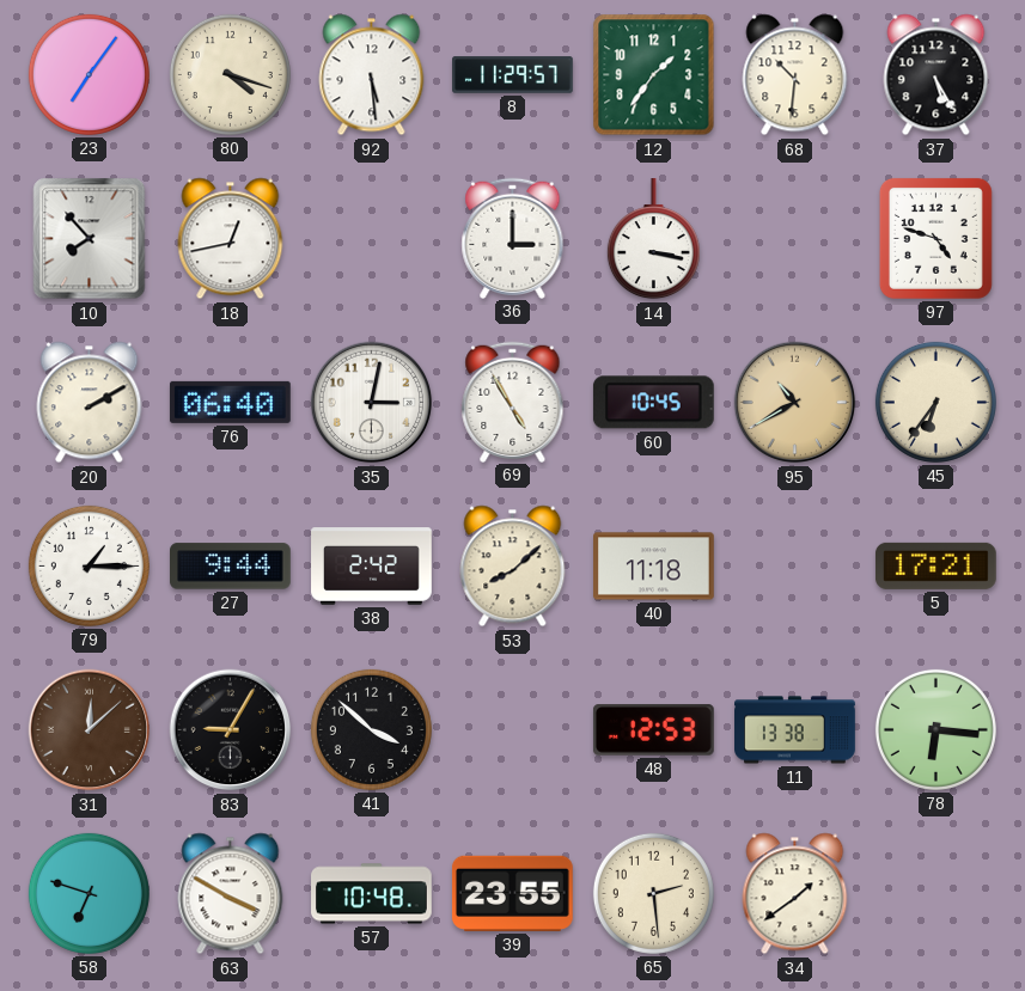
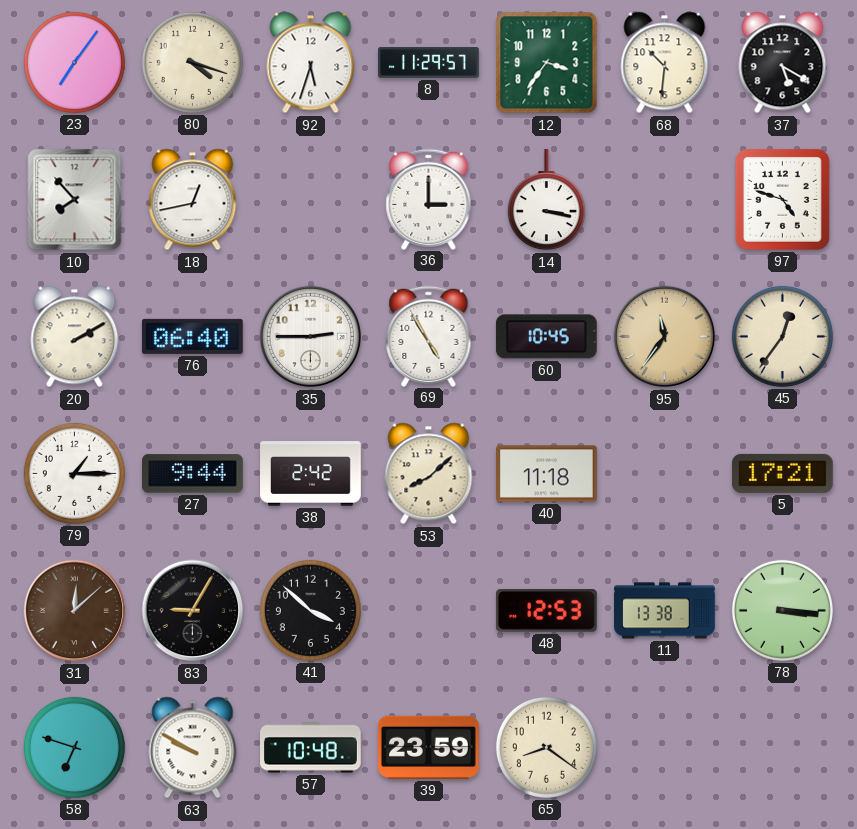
92: 5:29 -> 5:33
12: 1:36 -> 3:36
37: 5:25 -> 5:20
35: 3:02 -> 2:45
95: 10:40 -> 11:36
45: 6:36 -> 12:36
78: 6:16 -> 3:16
63: 3:50 -> 9:50
39: 23:55 -> 23:59
65: 2:29 -> 8:21
34: 1:39 -> none
